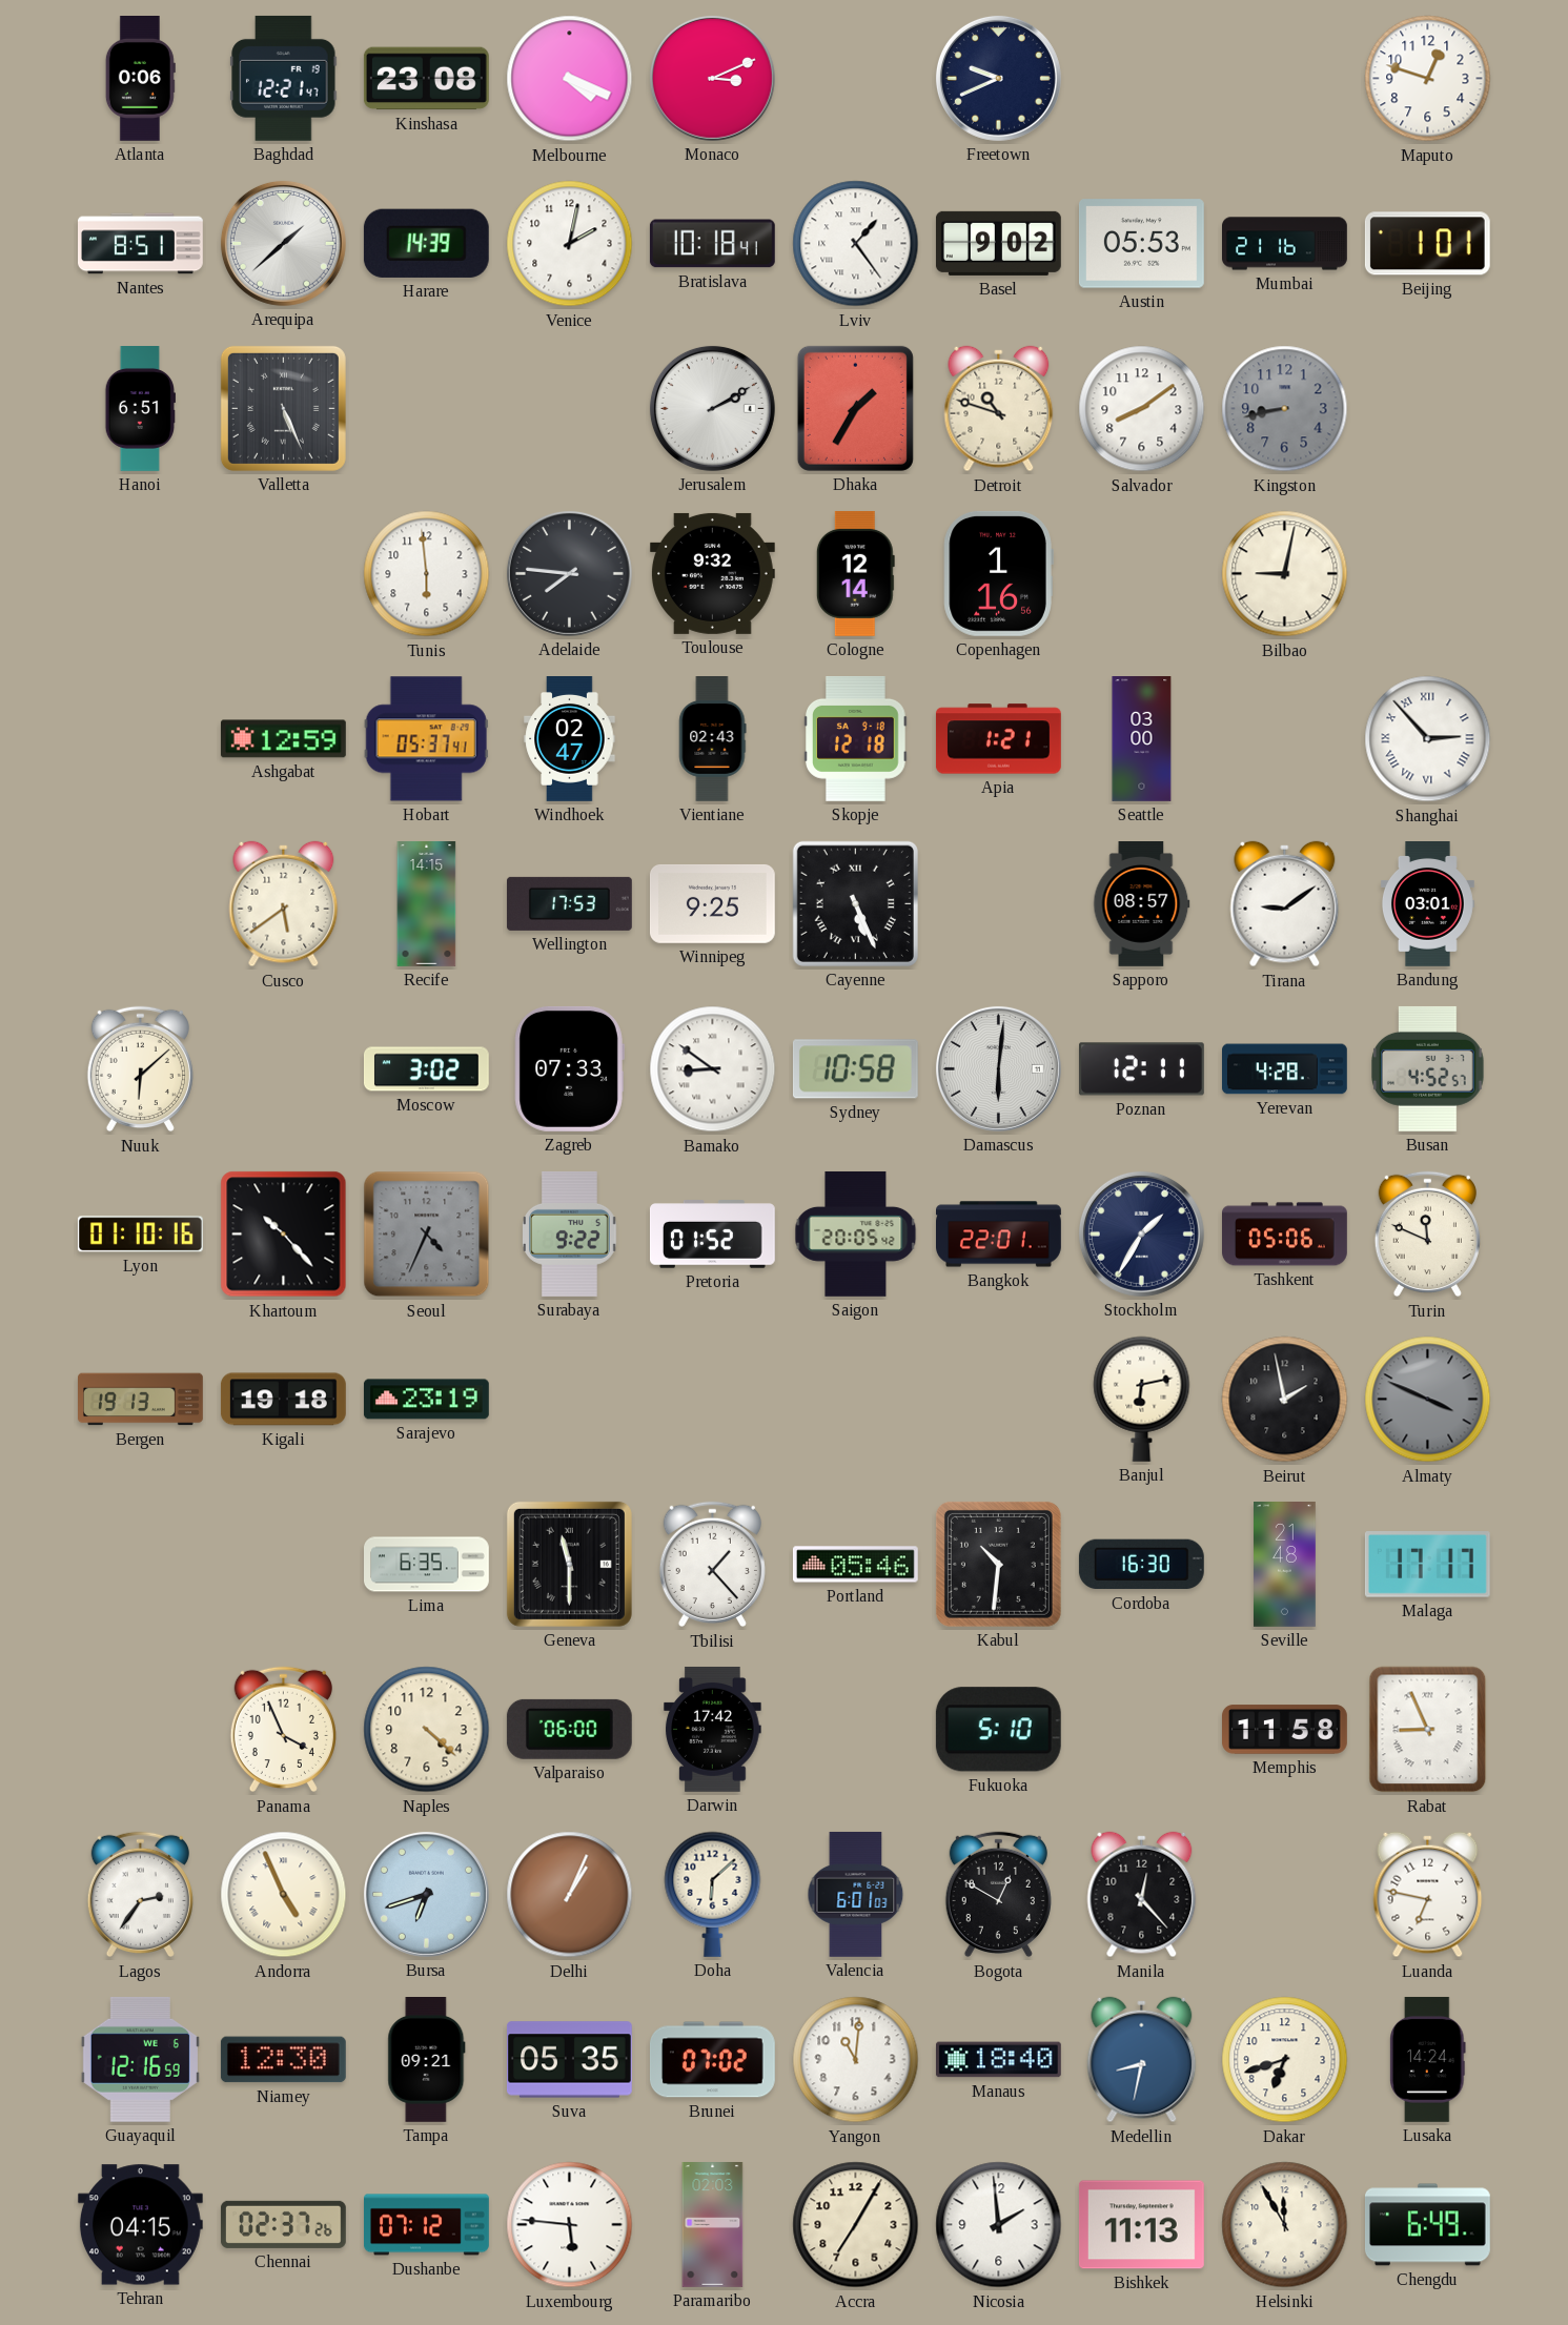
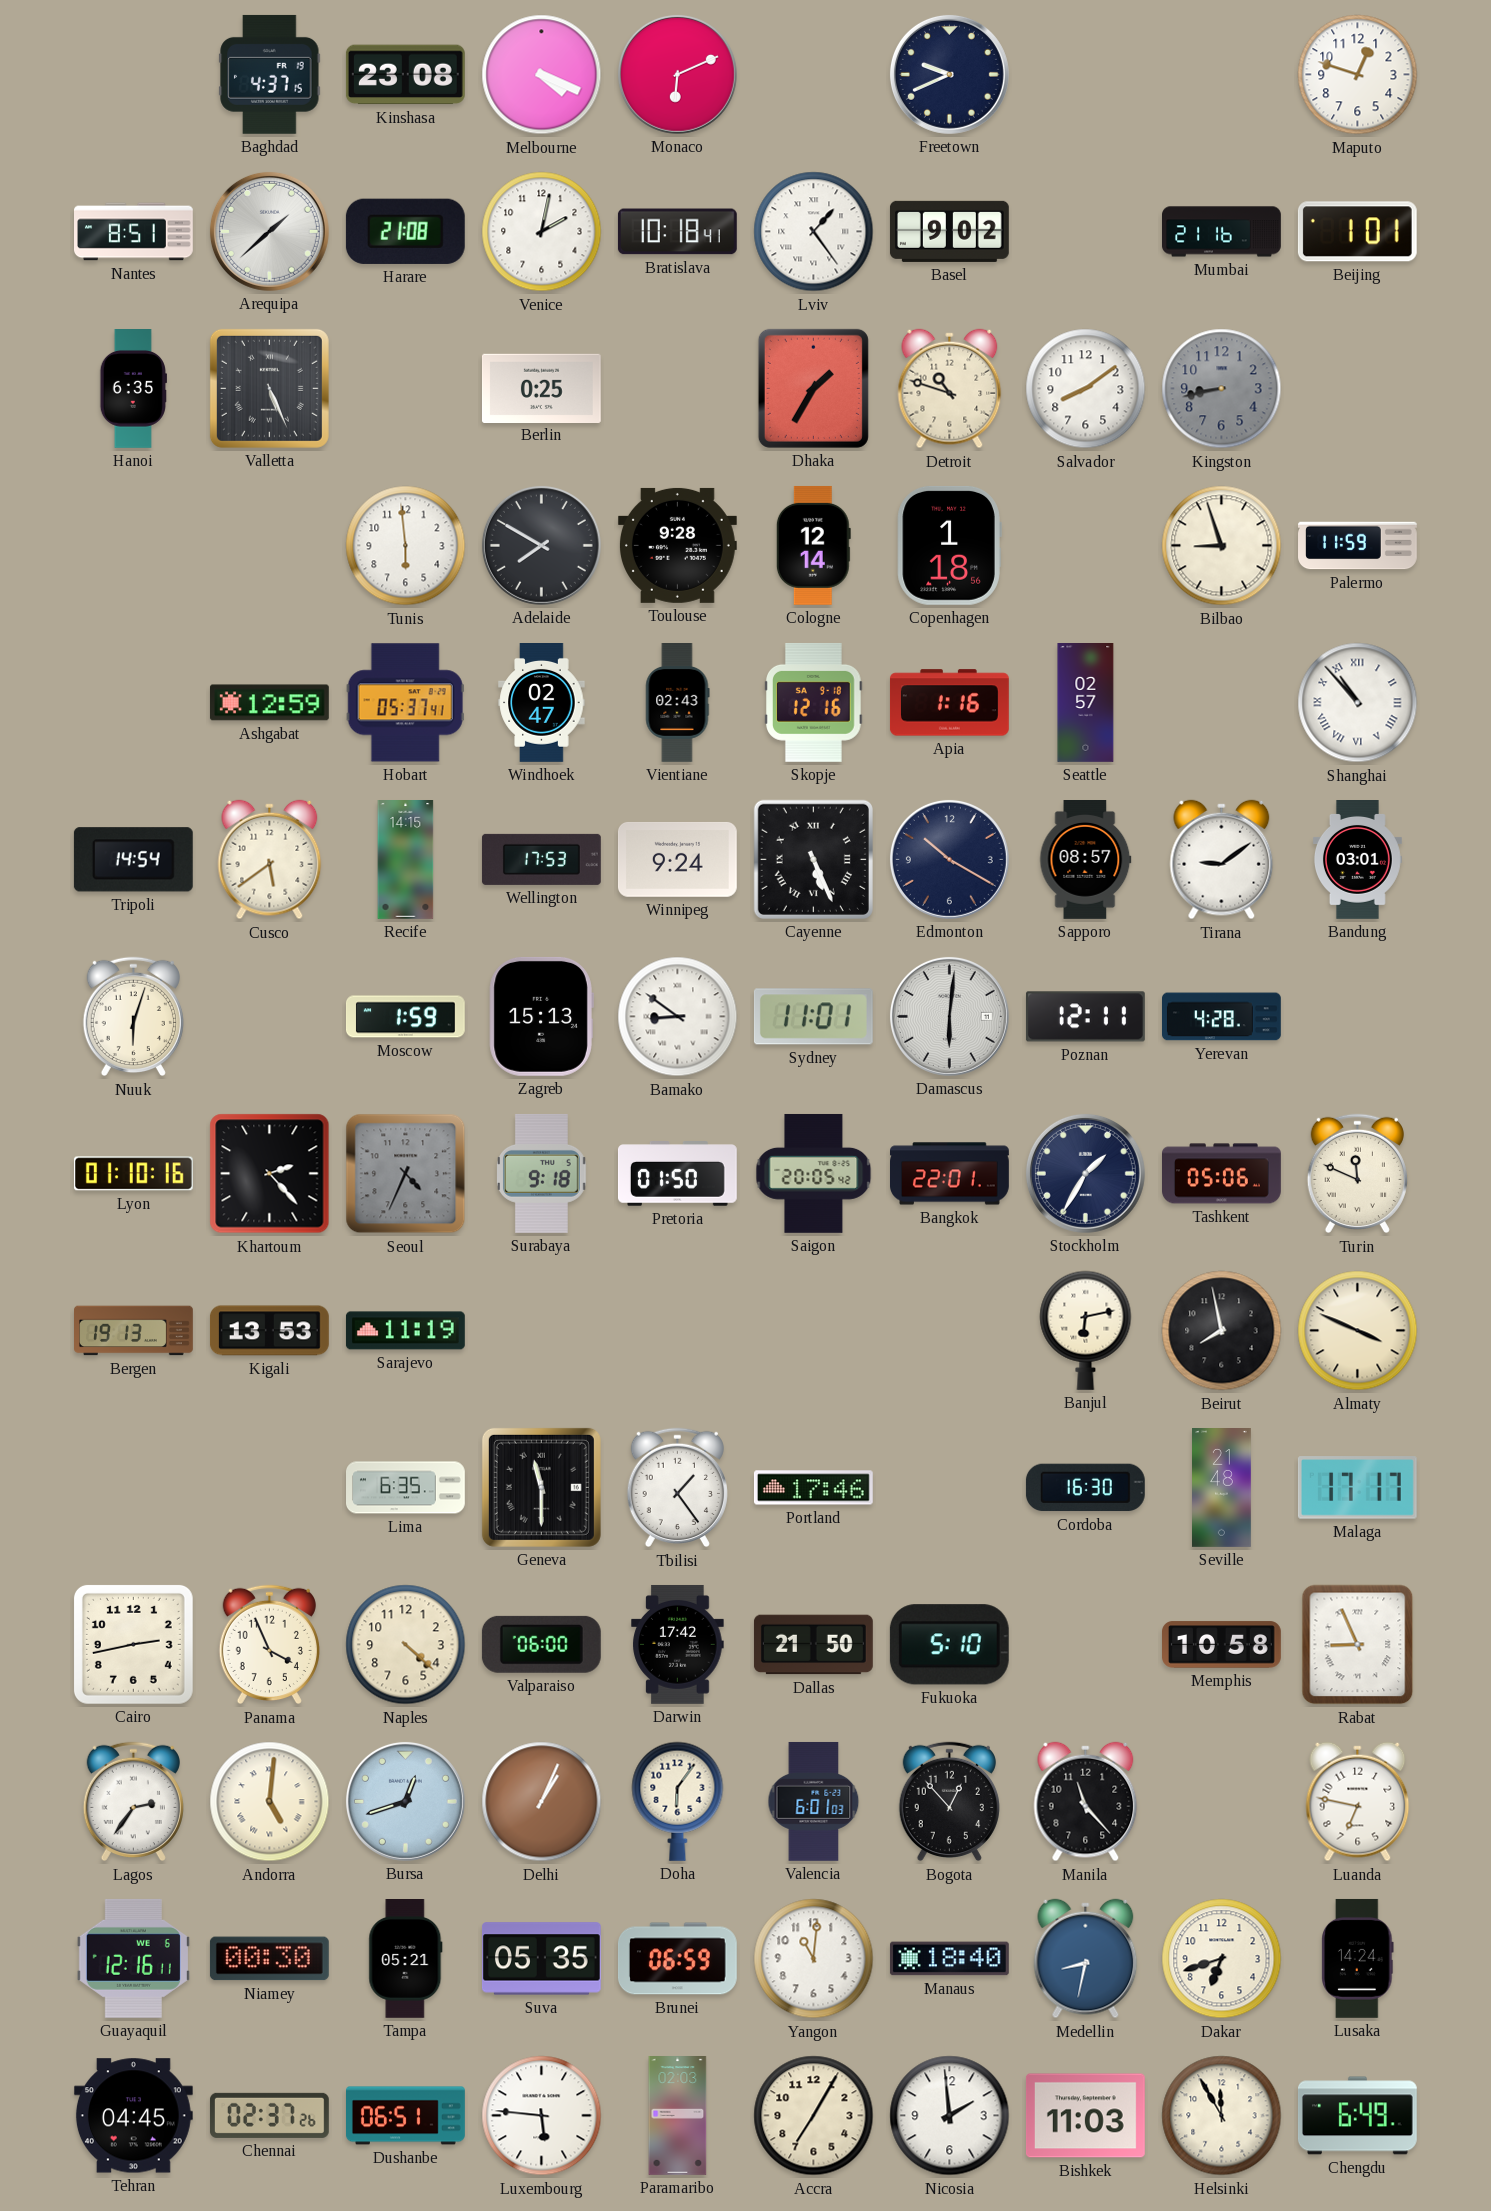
Atlanta: 0:06 -> none
Baghdad: 12:21 -> 4:37
Monaco: 3:11 -> 6:11
Harare: 14:39 -> 21:08
Austin: 05:53 -> none
Hanoi: 6:51 -> 6:35
Berlin: none -> 0:25
Jerusalem: 2:10 -> none
Adelaide: 7:46 -> 7:50
Toulouse: 9:32 -> 9:28
Copenhagen: 1:16 -> 1:18
Bilbao: 9:02 -> 8:57
Palermo: none -> 11:59
Skopje: 12:18 -> 12:16
Apia: 1:21 -> 1:16
Seattle: 03:00 -> 02:57
Shanghai: 2:53 -> 10:53
Tripoli: none -> 14:54
Winnipeg: 9:25 -> 9:24
Edmonton: none -> 10:20
Nuuk: 6:08 -> 6:03
Moscow: 3:02 -> 1:59
Zagreb: 07:33 -> 15:13
Sydney: 10:58 -> 11:01
Busan: 4:52 -> none
Khartoum: 10:23 -> 2:23
Surabaya: 9:22 -> 9:18
Pretoria: 01:52 -> 01:50
Kigali: 19:18 -> 13:53
Sarajevo: 23:19 -> 11:19
Beirut: 1:58 -> 7:58
Almaty dial: grey -> cream
Tbilisi: 1:23 -> 1:24
Portland: 05:46 -> 17:46
Kabul: 10:31 -> none
Cairo: none -> 2:43
Dallas: none -> 21:50
Memphis: 11:58 -> 10:58
Andorra: 4:56 -> 5:01
Bursa: 6:42 -> 12:42
Doha: 6:08 -> 6:06
Bogota: 12:50 -> 12:53
Manila: 12:23 -> 11:23
Guayaquil: 12:16:59 -> 12:16:11
Niamey: 12:30 -> 00:30
Tampa: 09:21 -> 05:21
Brunei: 07:02 -> 06:59
Tehran: 04:15 -> 04:45
Dushanbe: 07:12 -> 06:51
Bishkek: 11:13 -> 11:03
